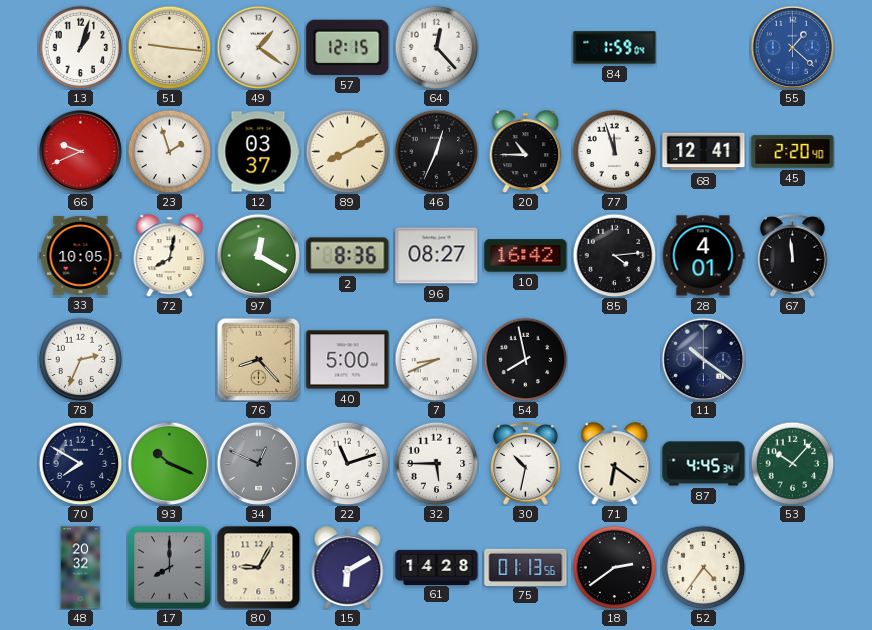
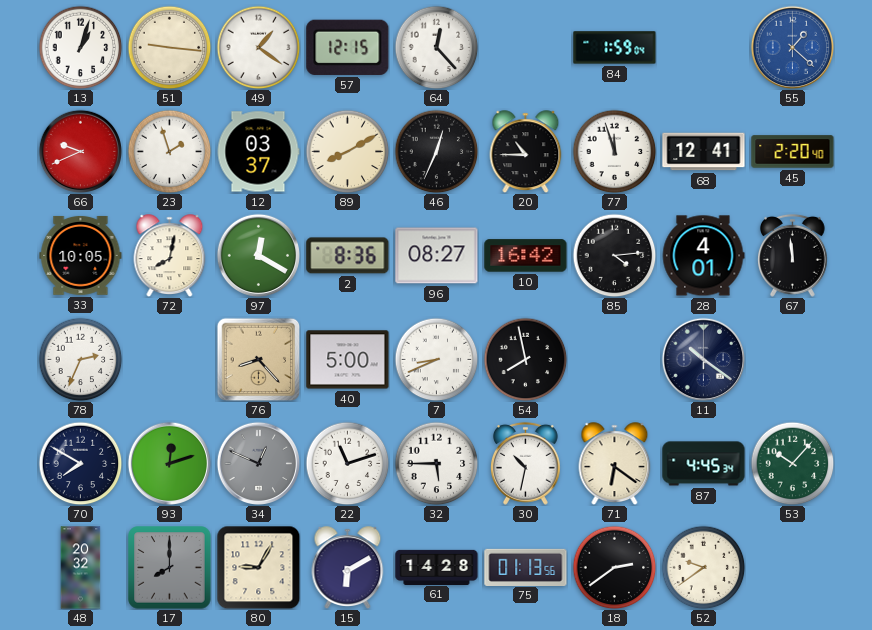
93: 10:19 -> 12:12
52: 4:36 -> 9:39
